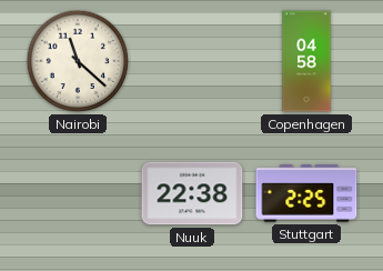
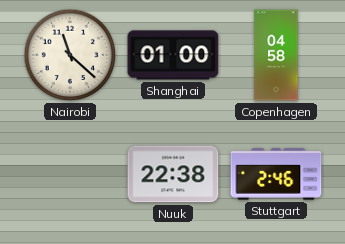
Shanghai: none -> 01:00
Stuttgart: 2:25 -> 2:46
